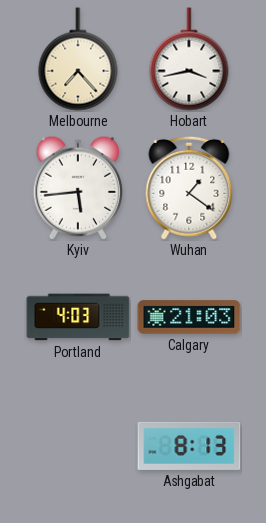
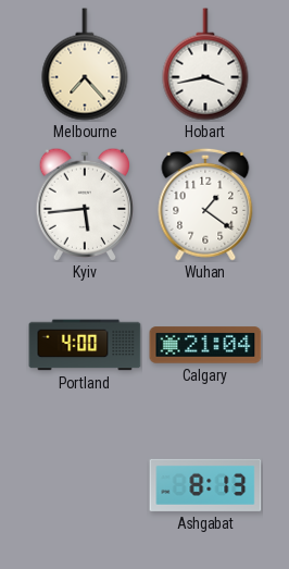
Portland: 4:03 -> 4:00
Calgary: 21:03 -> 21:04
